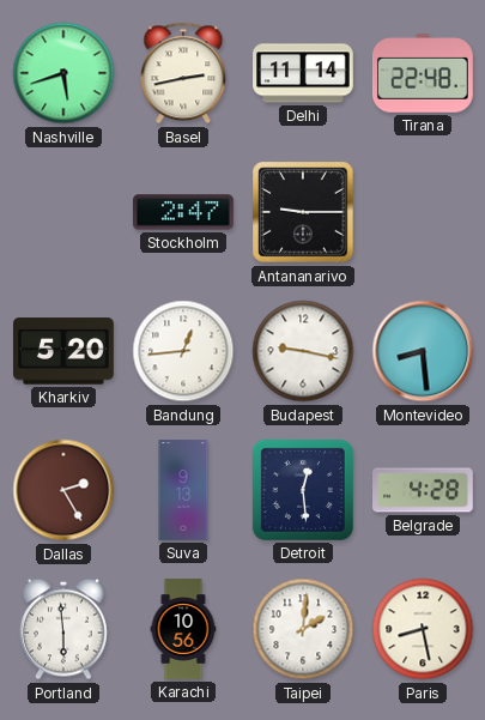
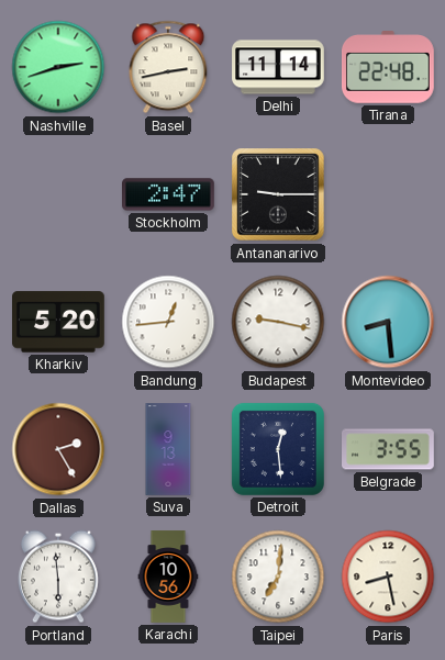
Nashville: 5:42 -> 2:42
Belgrade: 4:28 -> 3:55
Taipei: 2:01 -> 7:01
